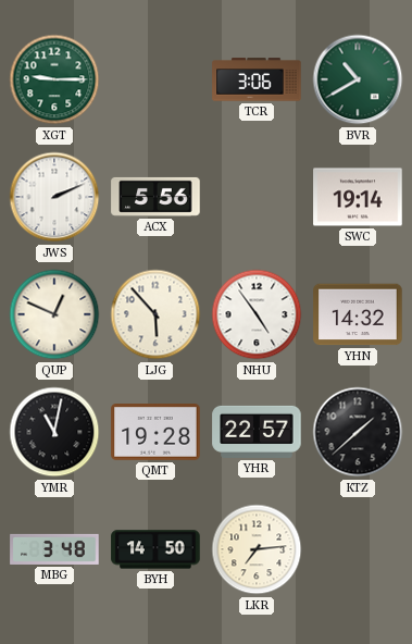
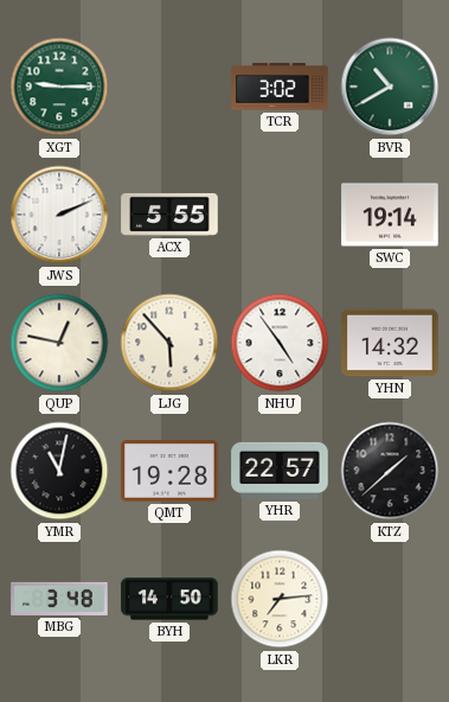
TCR: 3:06 -> 3:02
ACX: 5:56 -> 5:55
QUP: 12:49 -> 12:47
